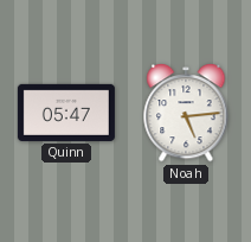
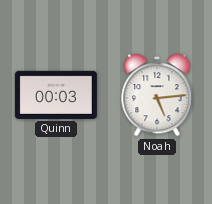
Quinn: 05:47 -> 00:03
